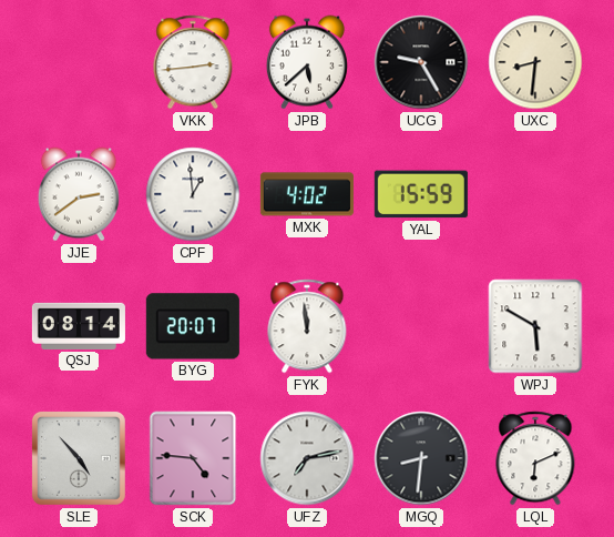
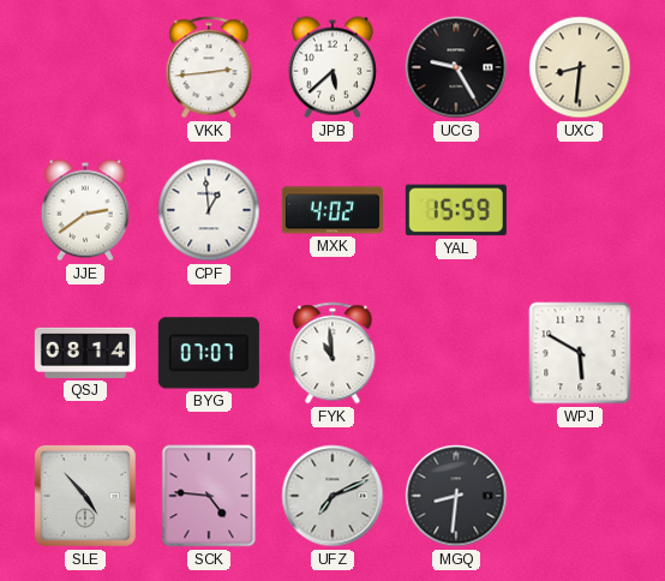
BYG: 20:07 -> 07:07
FYK: 11:59 -> 10:59
UFZ: 7:13 -> 7:11
LQL: 6:11 -> none
